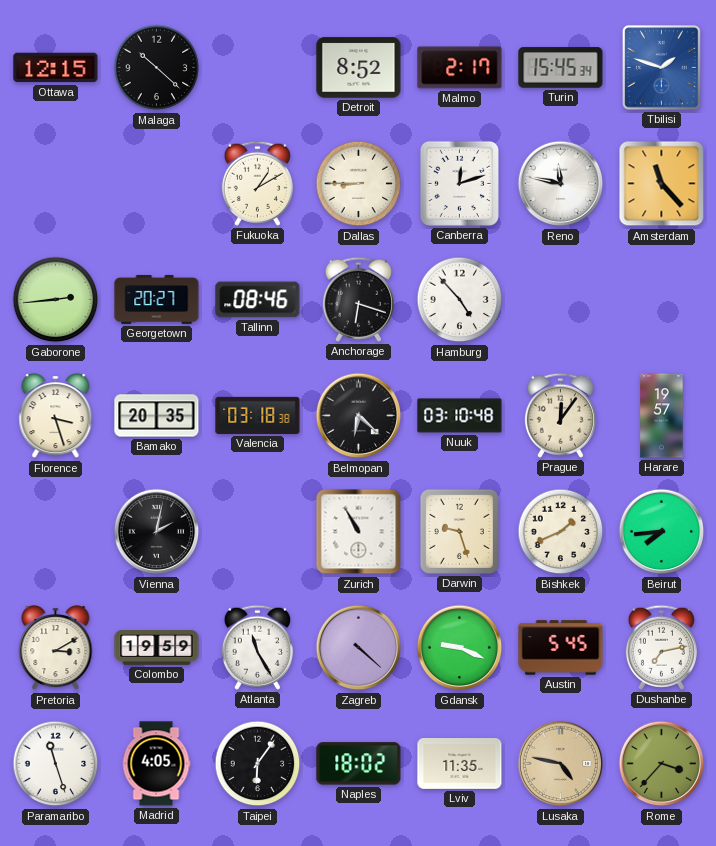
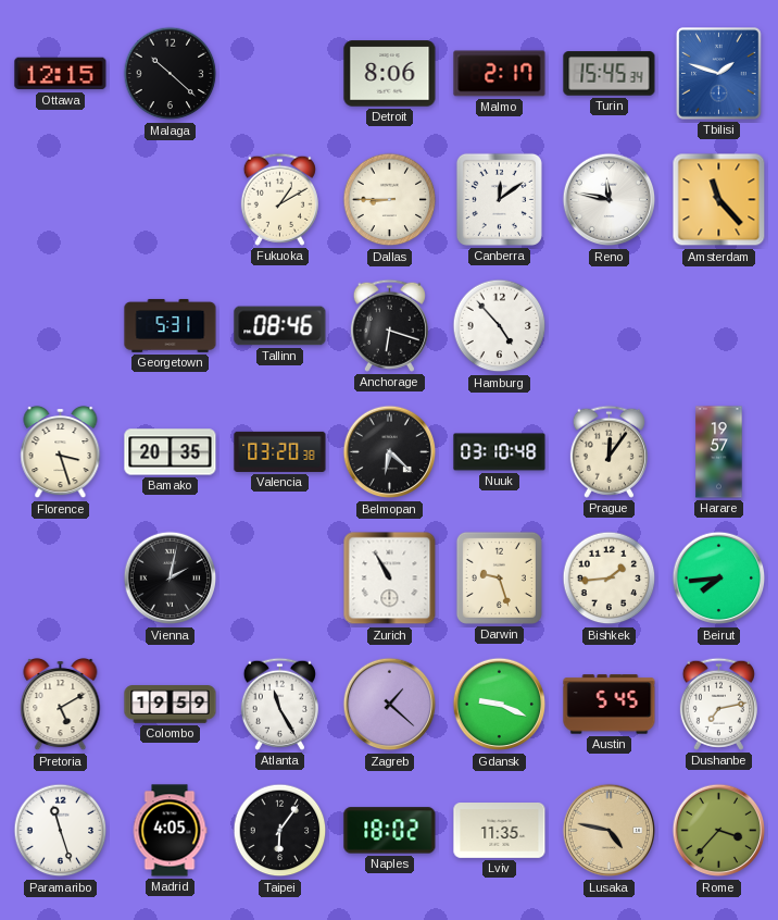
Detroit: 8:52 -> 8:06
Canberra: 12:12 -> 12:09
Gaborone: 2:44 -> none
Georgetown: 20:27 -> 5:31
Valencia: 03:18 -> 03:20
Bishkek: 1:41 -> 1:44
Pretoria: 3:10 -> 5:10
Zagreb: 4:22 -> 1:22
